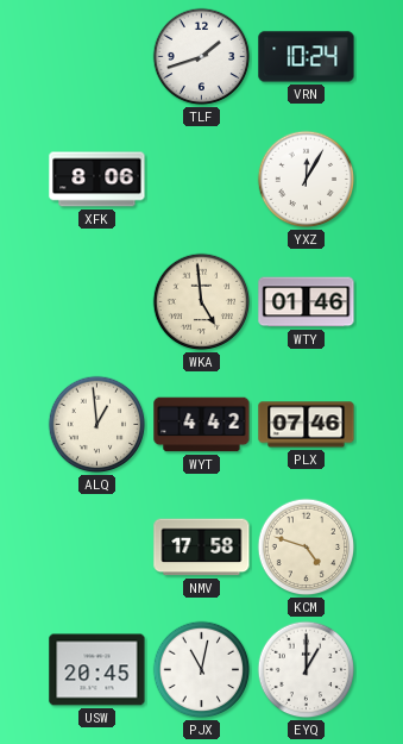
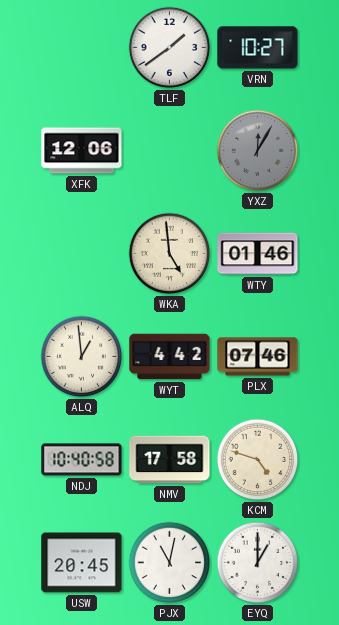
TLF: 1:42 -> 1:39
VRN: 10:24 -> 10:27
XFK: 8:06 -> 12:06
YXZ dial: white -> grey
NDJ: none -> 10:40
